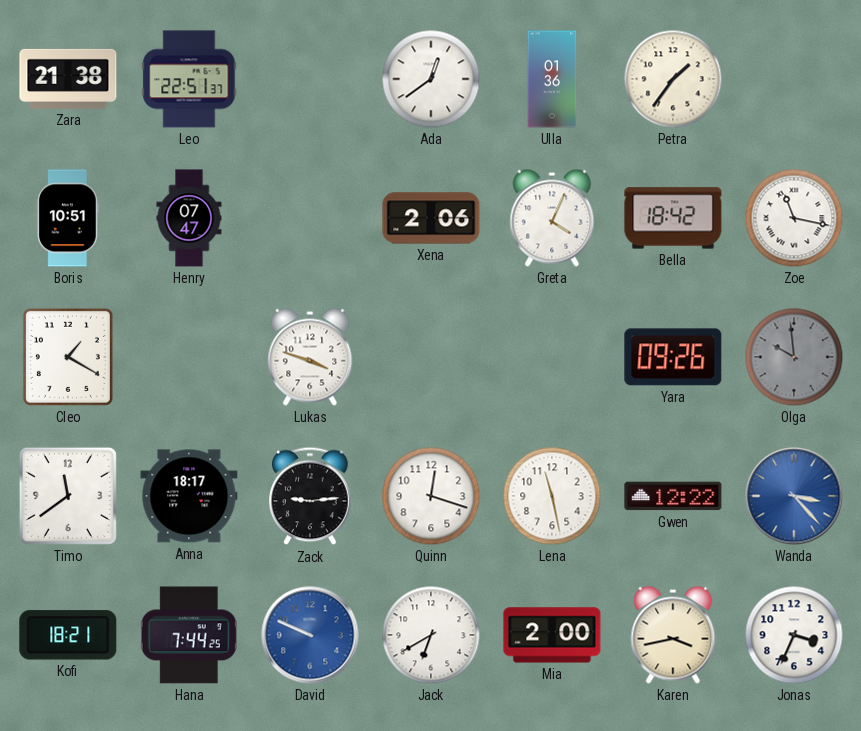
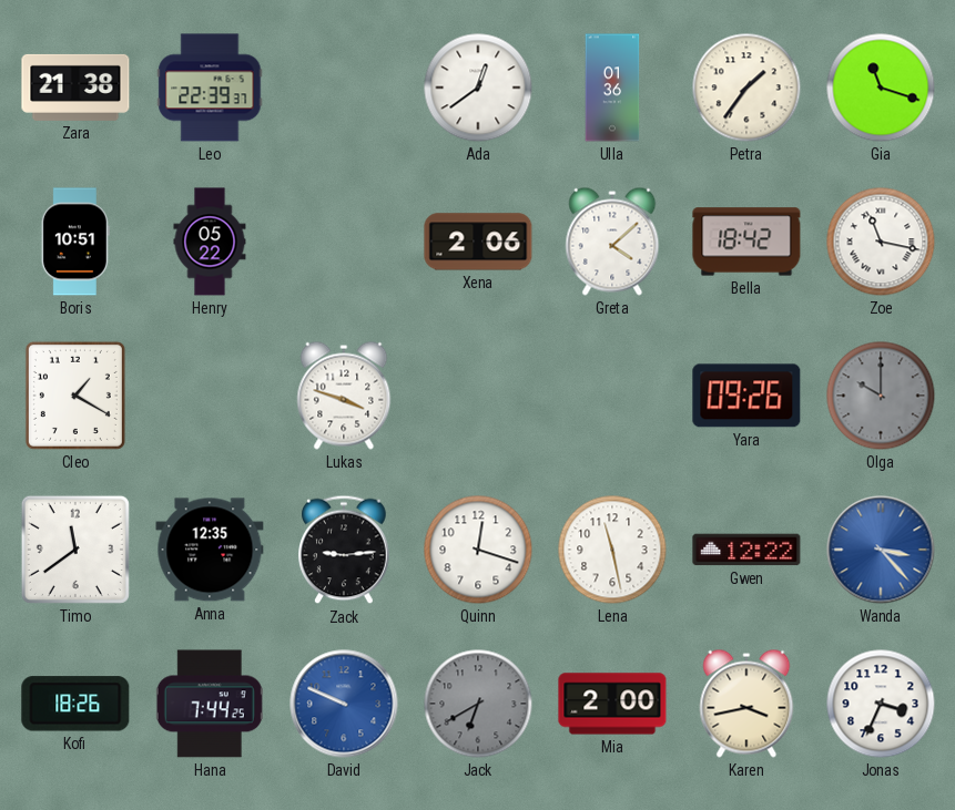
Leo: 22:51 -> 22:39
Gia: none -> 11:18
Henry: 07:47 -> 05:22
Greta: 4:04 -> 4:08
Olga: 9:59 -> 10:00
Anna: 18:17 -> 12:35
Kofi: 18:21 -> 18:26
Jack dial: white -> grey
